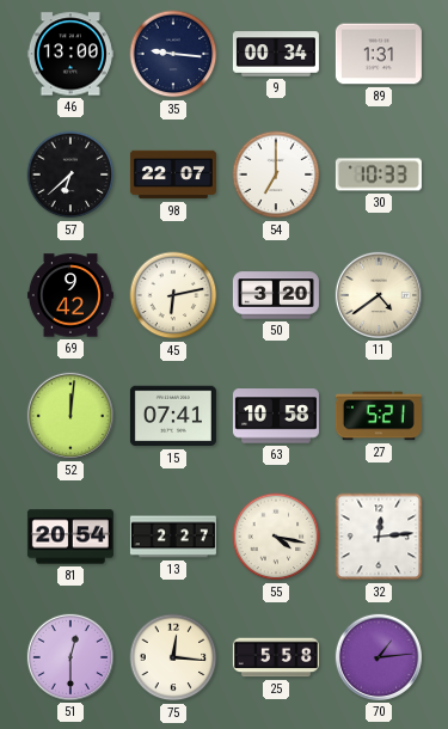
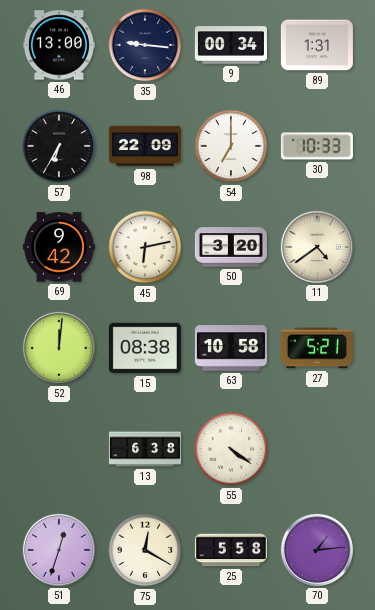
57: 6:38 -> 6:35
98: 22:07 -> 22:09
15: 07:41 -> 08:38
81: 20:54 -> none
13: 2:27 -> 6:38
55: 4:17 -> 4:21
32: 12:14 -> none
51: 12:30 -> 12:33
75: 12:16 -> 12:20
